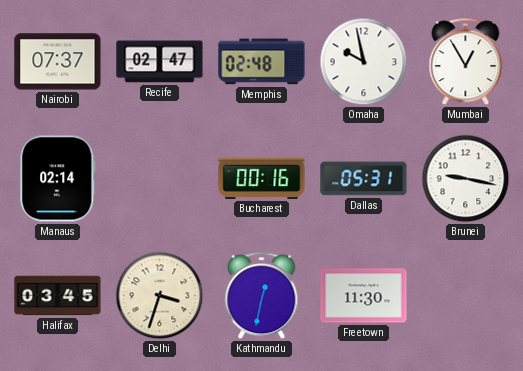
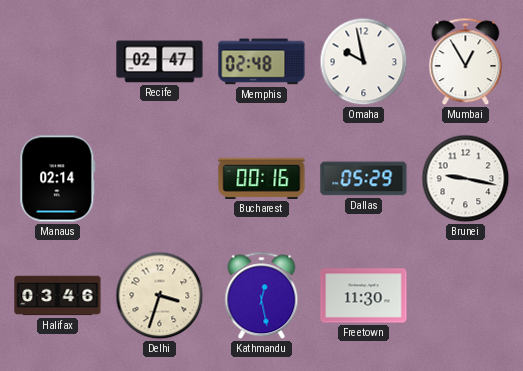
Nairobi: 07:37 -> none
Dallas: 05:31 -> 05:29
Halifax: 03:45 -> 03:46
Kathmandu: 12:32 -> 12:28
